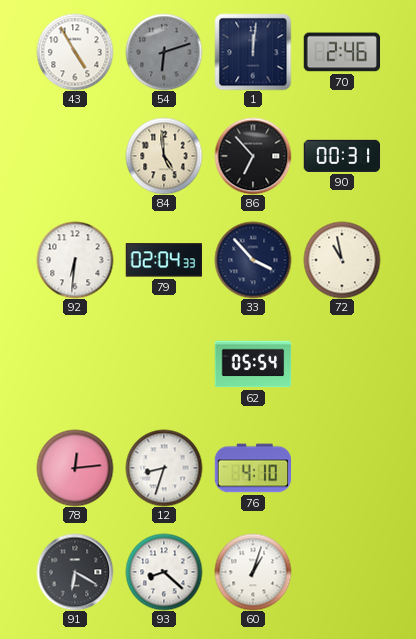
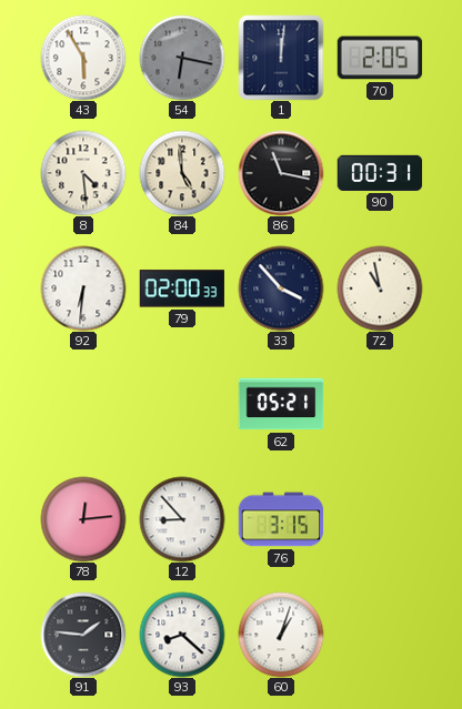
43: 4:55 -> 5:55
54: 6:12 -> 6:17
70: 2:46 -> 2:05
8: none -> 4:29
86: 6:53 -> 11:17
79: 02:04 -> 02:00
62: 05:54 -> 05:21
12: 8:33 -> 8:53
76: 4:10 -> 3:15
91: 6:20 -> 1:46
